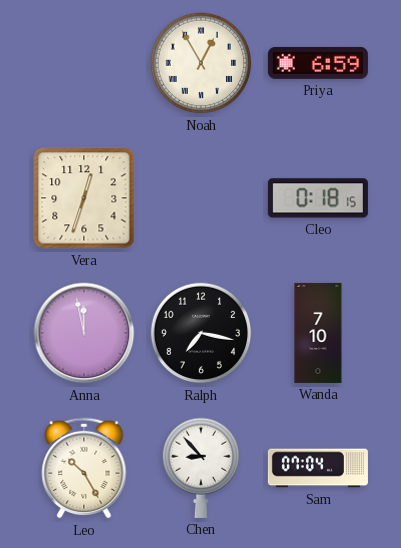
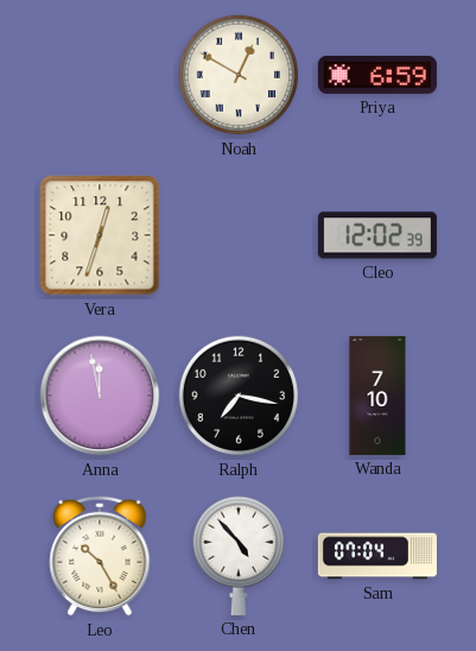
Noah: 12:55 -> 12:50
Cleo: 0:18 -> 12:02
Chen: 8:53 -> 4:53
